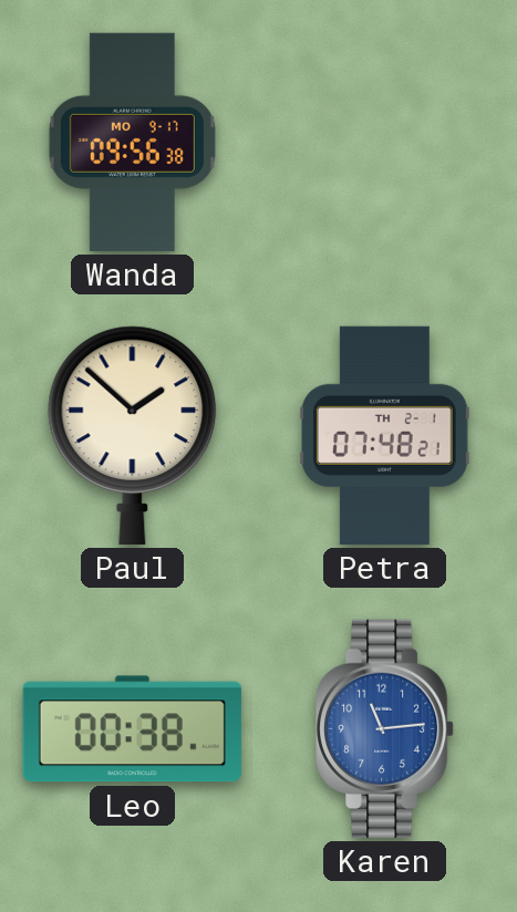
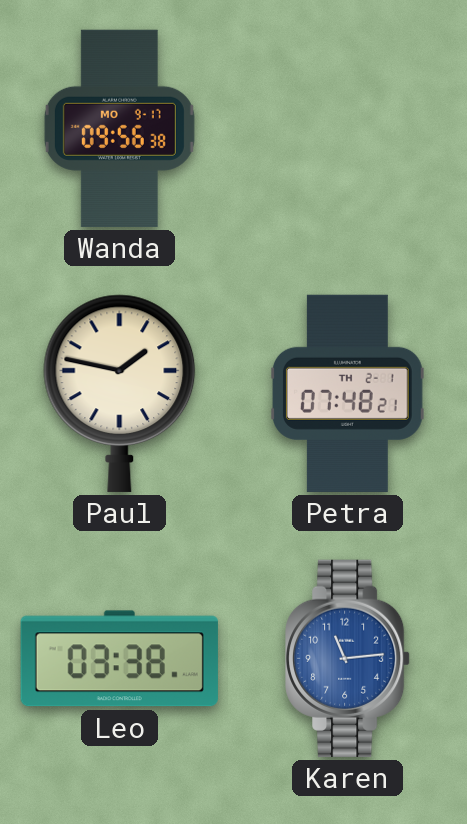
Paul: 1:52 -> 1:47
Leo: 00:38 -> 03:38
